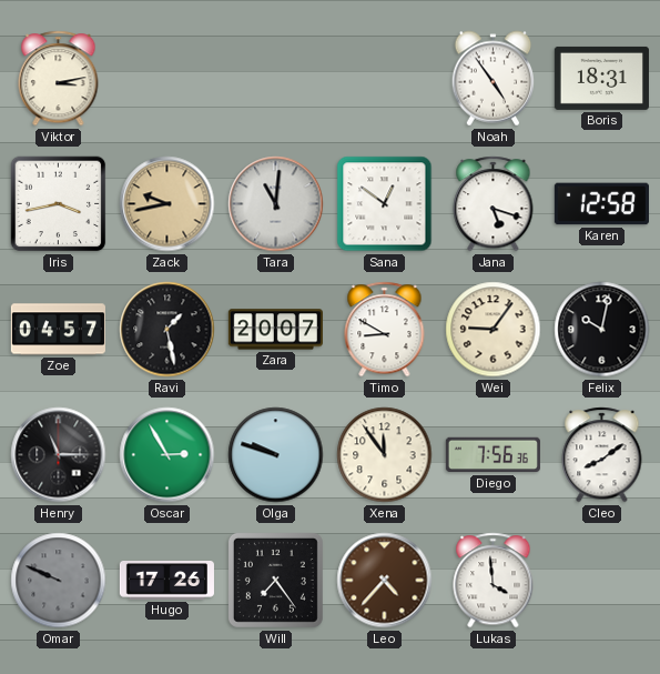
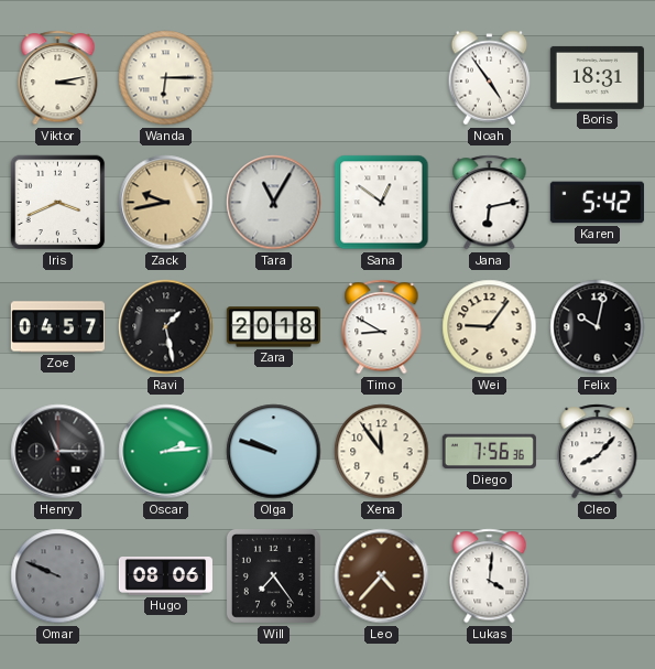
Wanda: none -> 6:15
Iris: 3:43 -> 3:41
Tara: 11:01 -> 11:05
Jana: 5:18 -> 6:13
Karen: 12:58 -> 5:42
Zara: 20:07 -> 20:18
Oscar: 2:55 -> 2:14
Cleo: 8:09 -> 8:07
Hugo: 17:26 -> 08:06
Lukas: 3:59 -> 4:01
